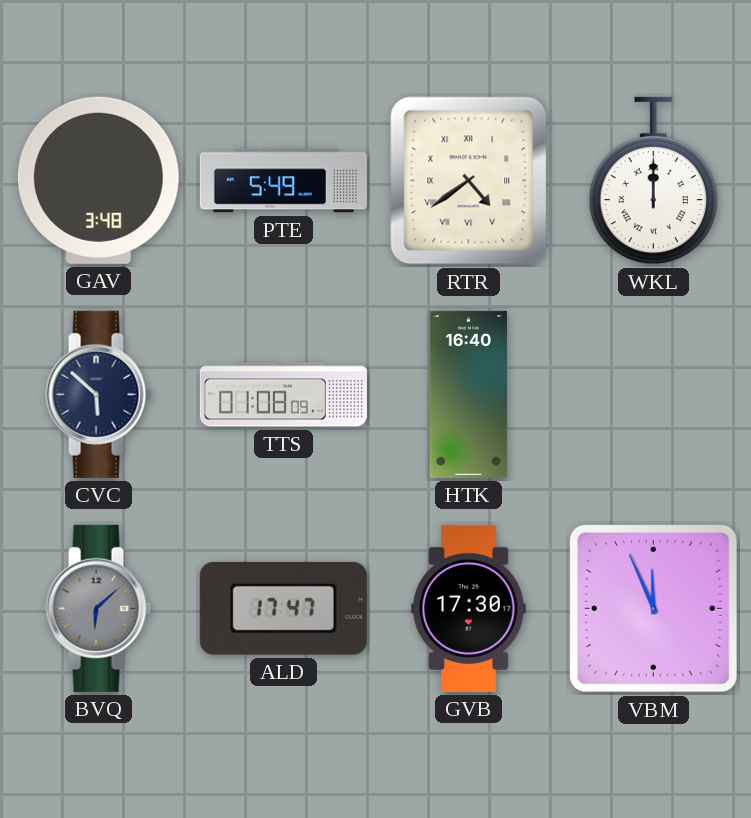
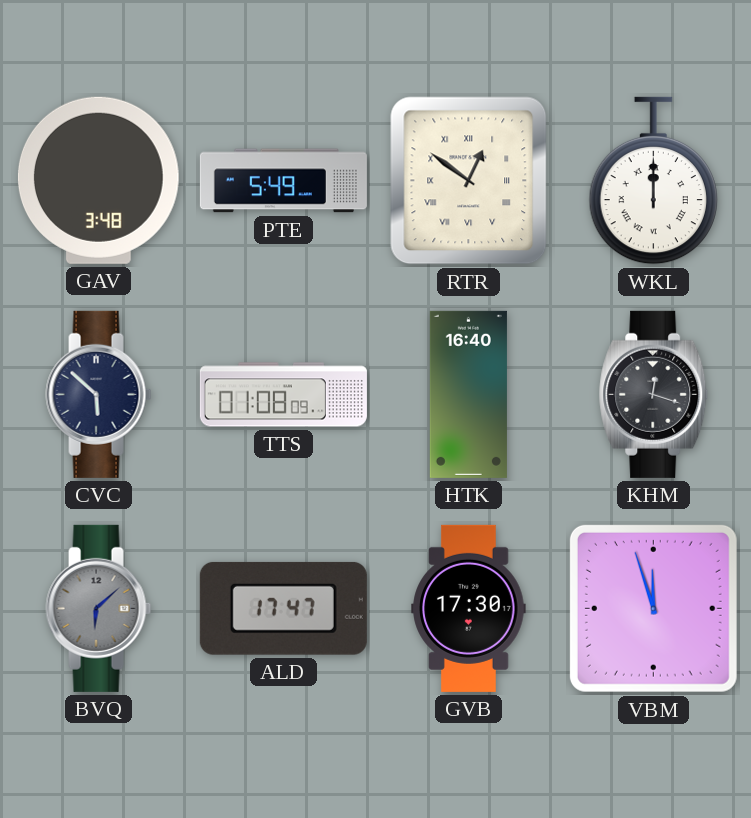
RTR: 4:39 -> 12:51
KHM: none -> 12:18
VBM: 11:56 -> 11:57
